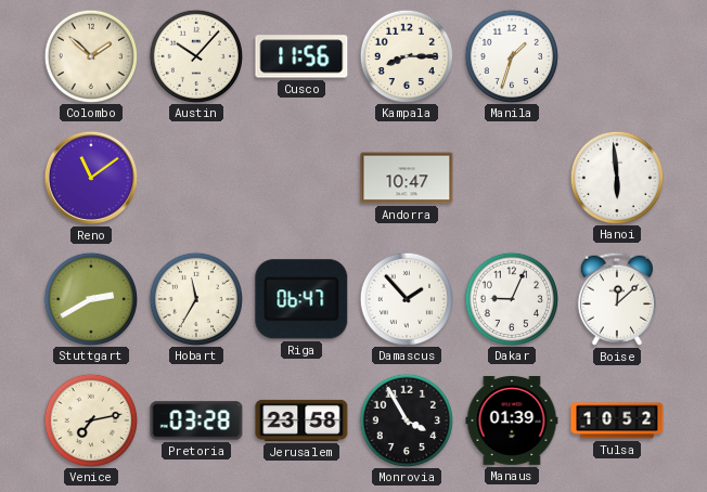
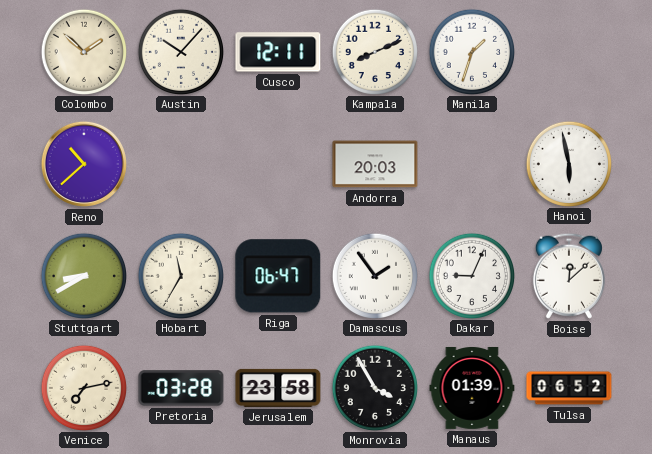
Cusco: 11:56 -> 12:11
Kampala: 8:15 -> 8:11
Reno: 11:09 -> 10:38
Andorra: 10:47 -> 20:03
Hanoi: 5:59 -> 5:58
Stuttgart: 2:40 -> 8:40
Damascus: 1:53 -> 1:54
Tulsa: 10:52 -> 06:52
